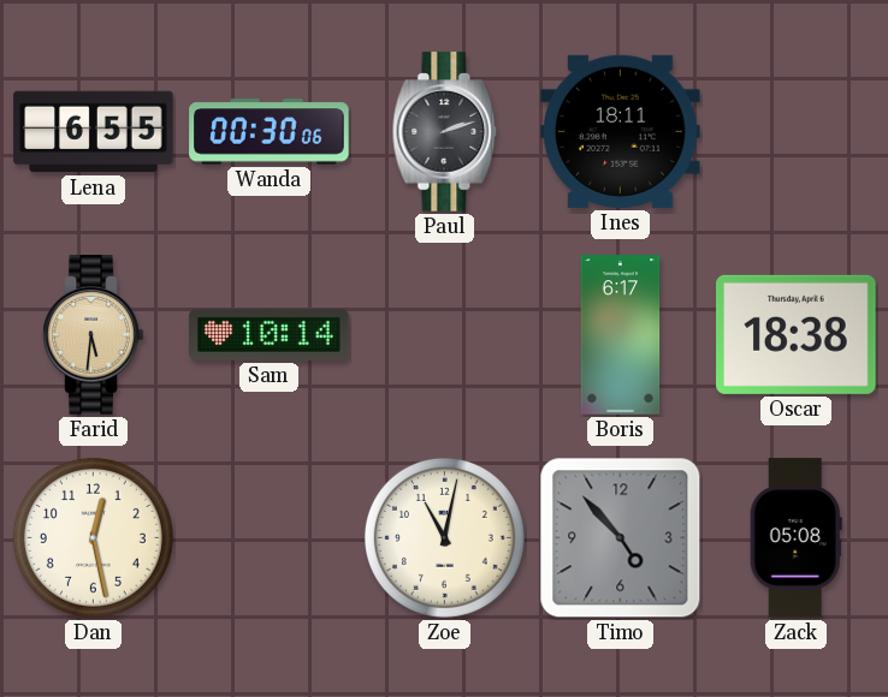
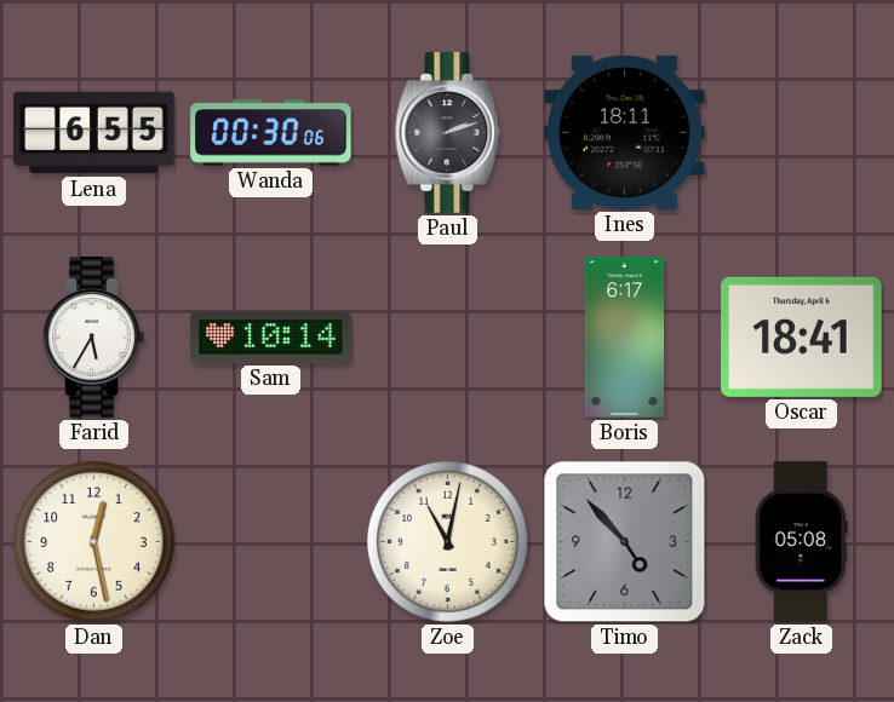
Farid: 5:31 -> 5:35
Farid dial: champagne -> white
Oscar: 18:38 -> 18:41
